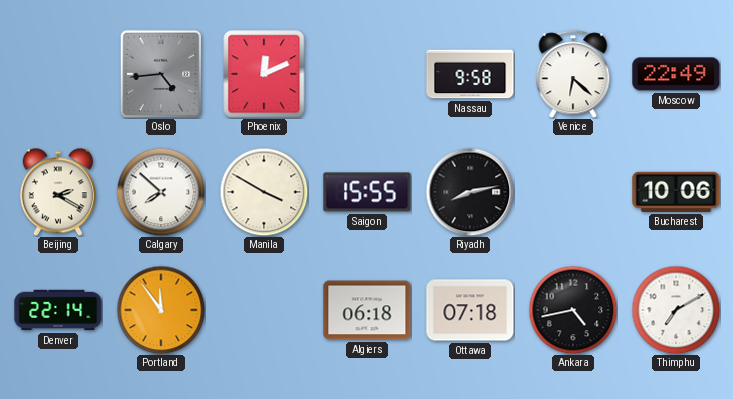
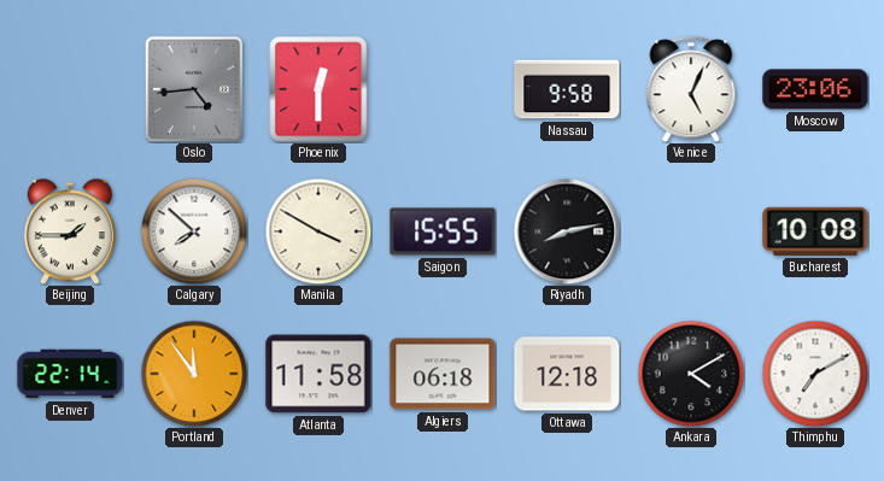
Phoenix: 12:11 -> 12:30
Venice: 6:22 -> 5:04
Moscow: 22:49 -> 23:06
Beijing: 2:20 -> 1:45
Bucharest: 10:06 -> 10:08
Atlanta: none -> 11:58
Ottawa: 07:18 -> 12:18
Ankara: 4:43 -> 4:10
